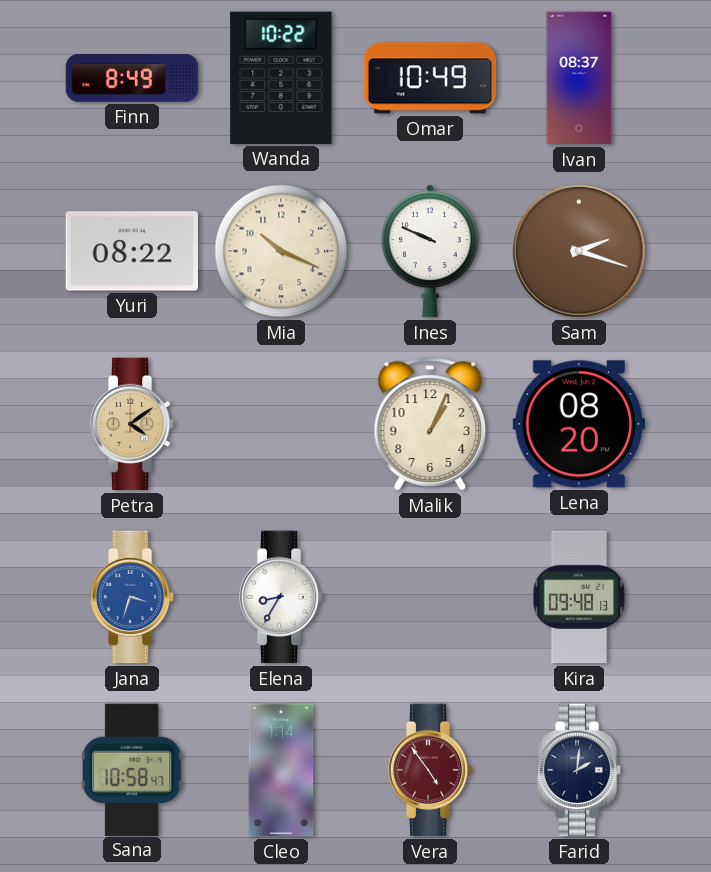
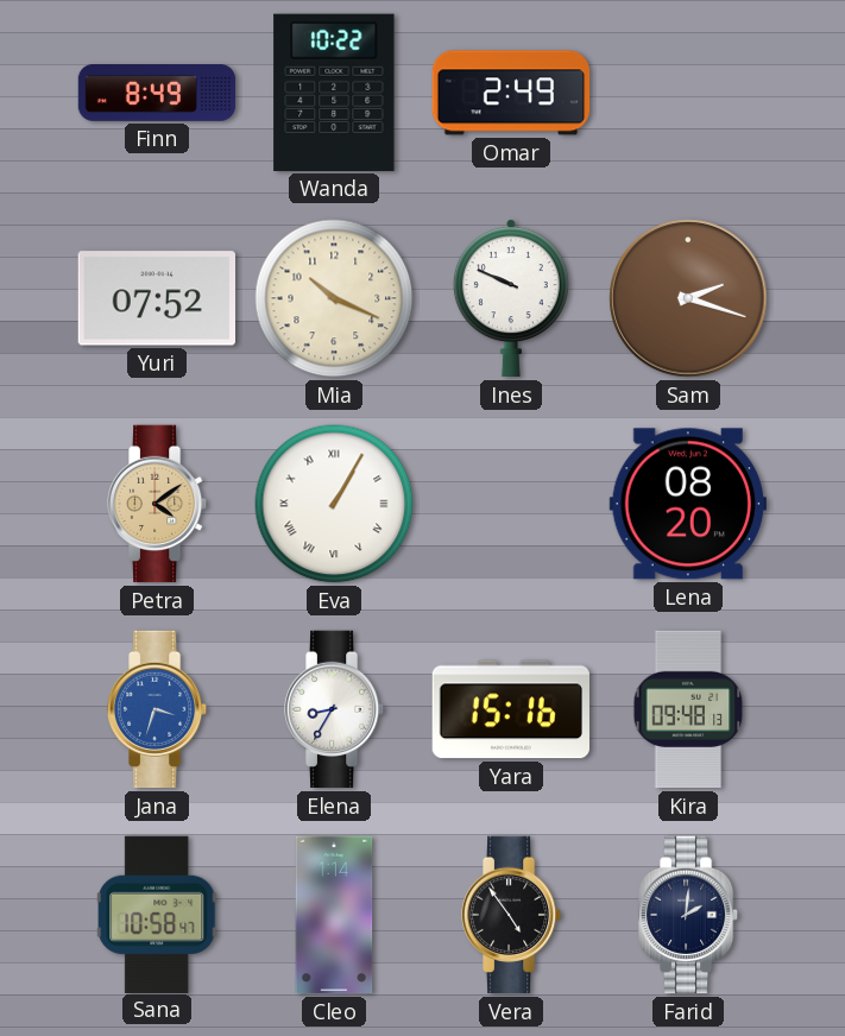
Omar: 10:49 -> 2:49
Ivan: 08:37 -> none
Yuri: 08:22 -> 07:52
Eva: none -> 1:05
Malik: 1:04 -> none
Yara: none -> 15:16
Vera dial: burgundy -> black
